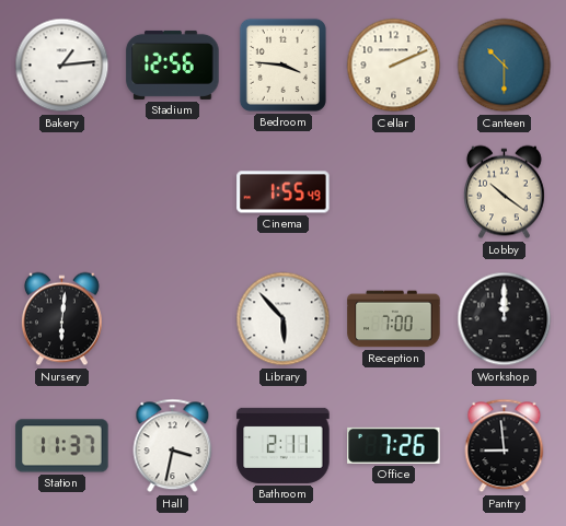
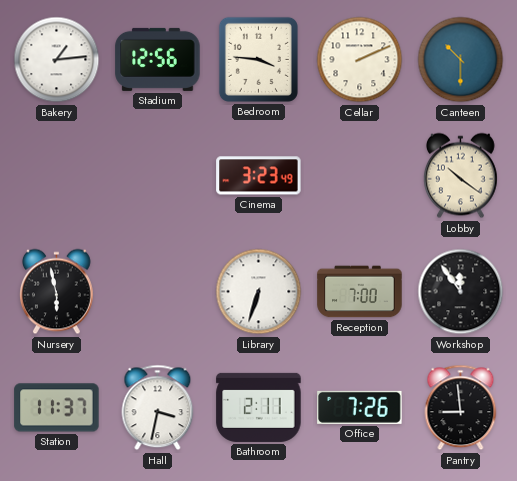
Cinema: 1:55 -> 3:23
Nursery: 6:01 -> 5:58
Library: 5:53 -> 6:33
Workshop: 12:00 -> 11:54
